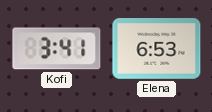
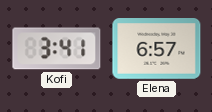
Elena: 6:53 -> 6:57
